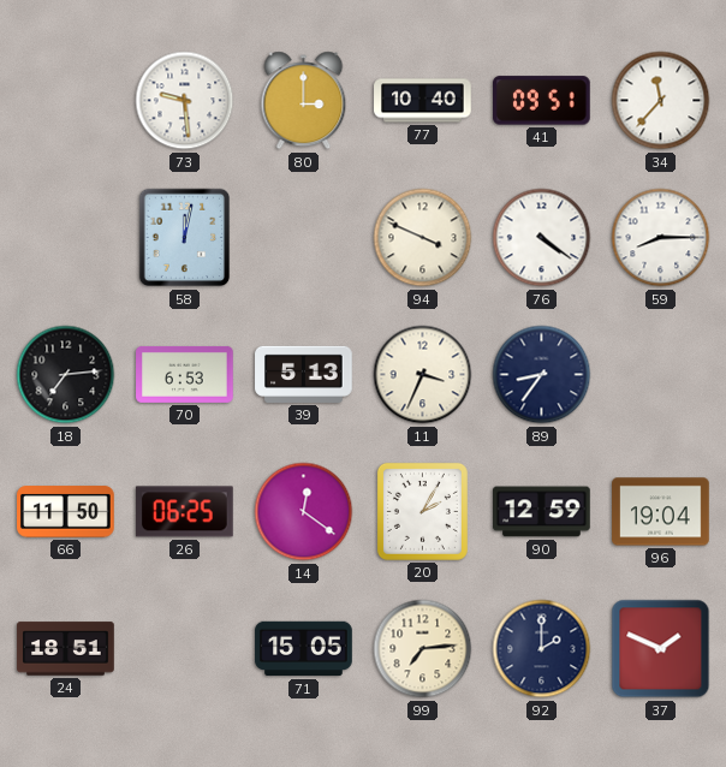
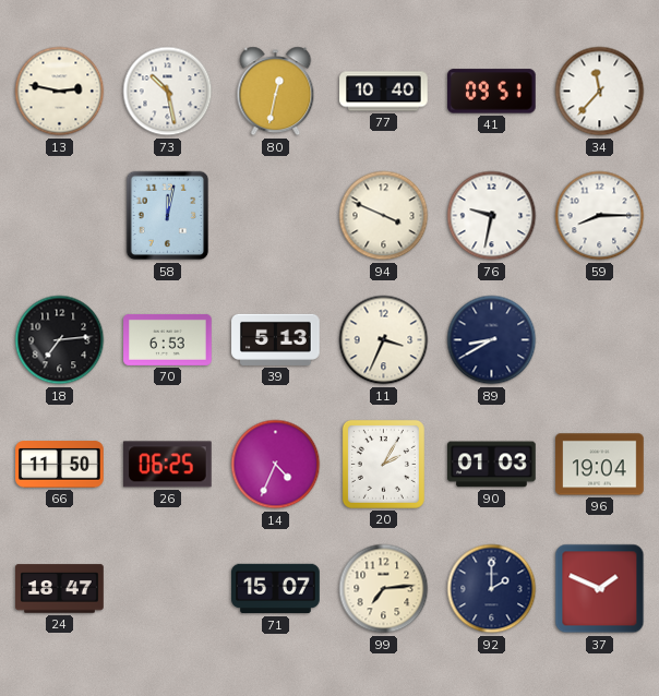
13: none -> 2:47
73: 9:29 -> 10:28
80: 3:00 -> 12:32
76: 4:21 -> 9:32
89: 8:36 -> 8:40
14: 12:21 -> 4:34
90: 12:59 -> 01:03
24: 18:51 -> 18:47
71: 15:05 -> 15:07
